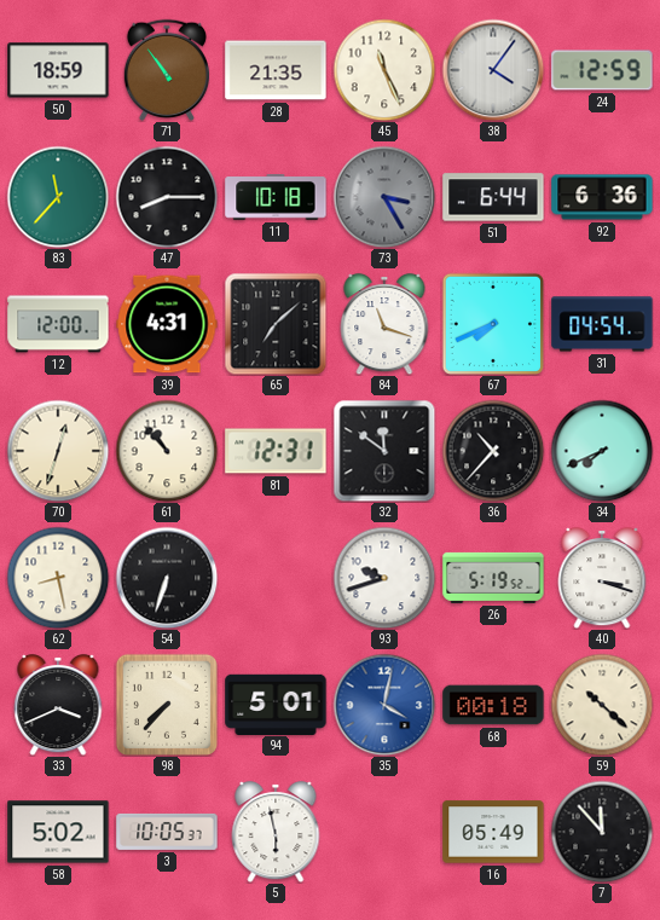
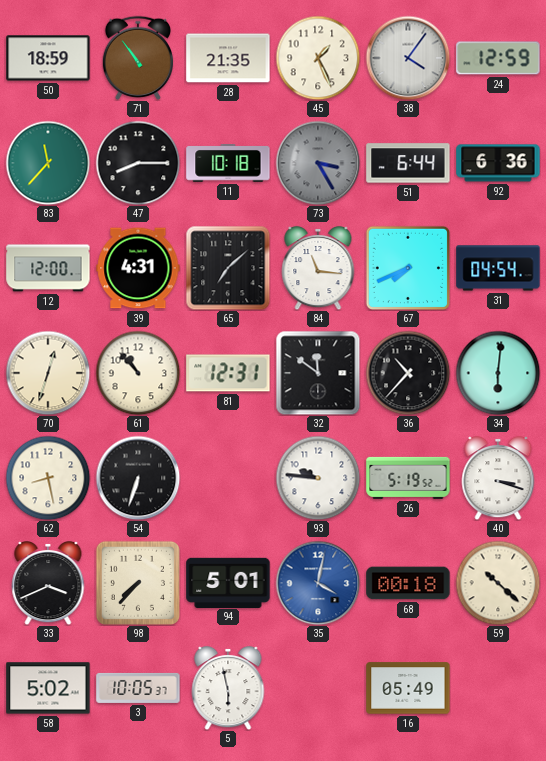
45: 11:26 -> 1:26
84: 11:18 -> 11:16
34: 7:41 -> 6:01
93: 9:42 -> 9:46
7: 11:53 -> none
